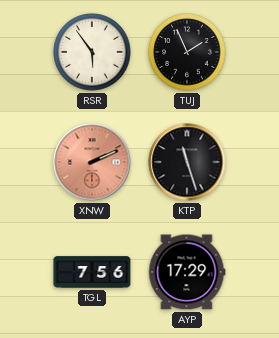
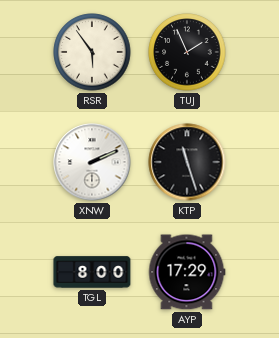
XNW dial: salmon -> white
TGL: 7:56 -> 8:00
